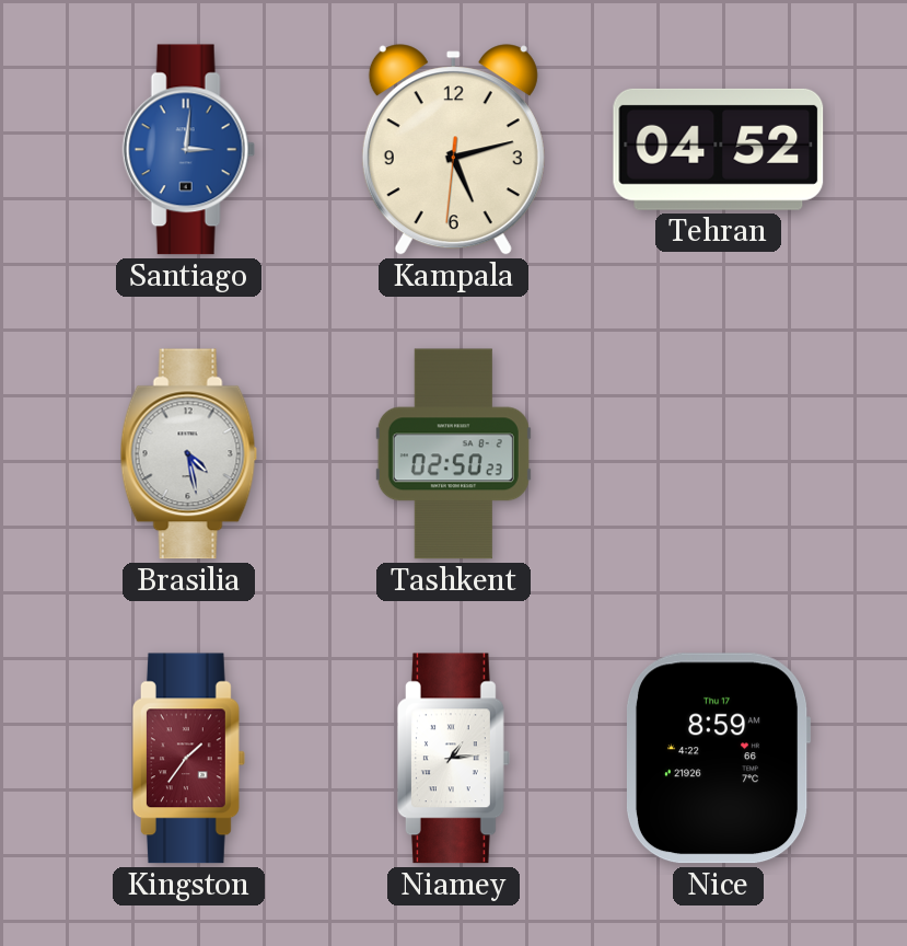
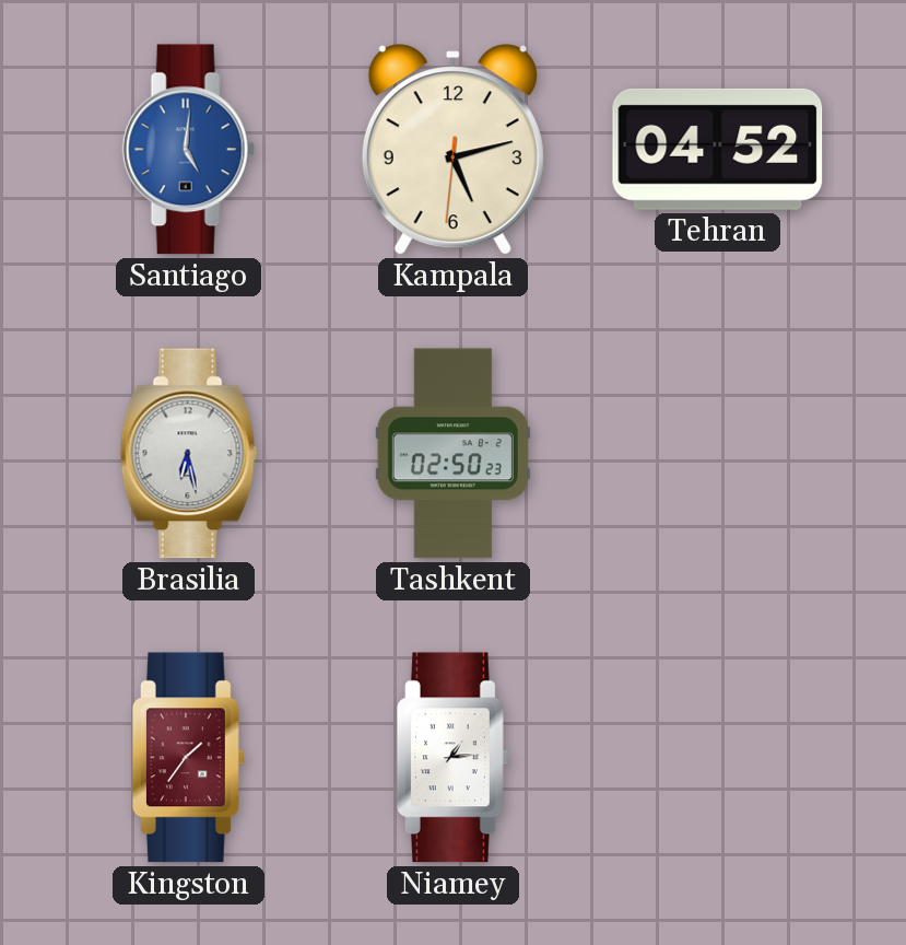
Santiago: 3:01 -> 5:01
Brasilia: 4:28 -> 6:28
Nice: 8:59 -> none
